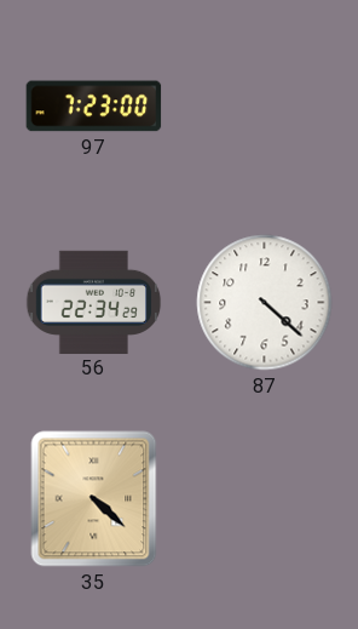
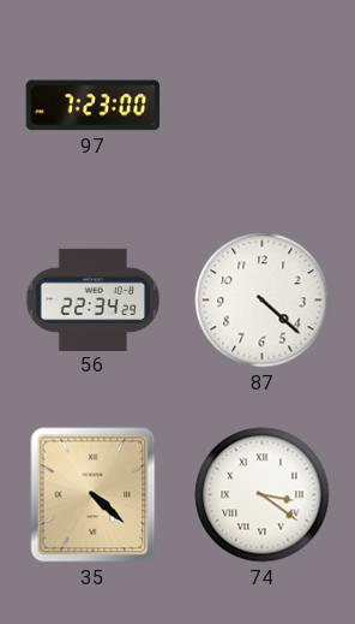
74: none -> 3:21
